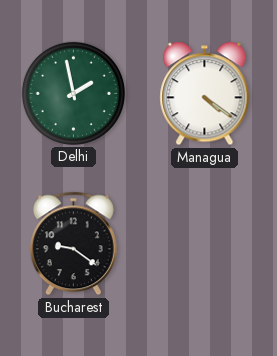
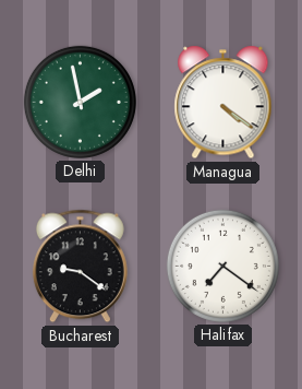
Halifax: none -> 7:21
